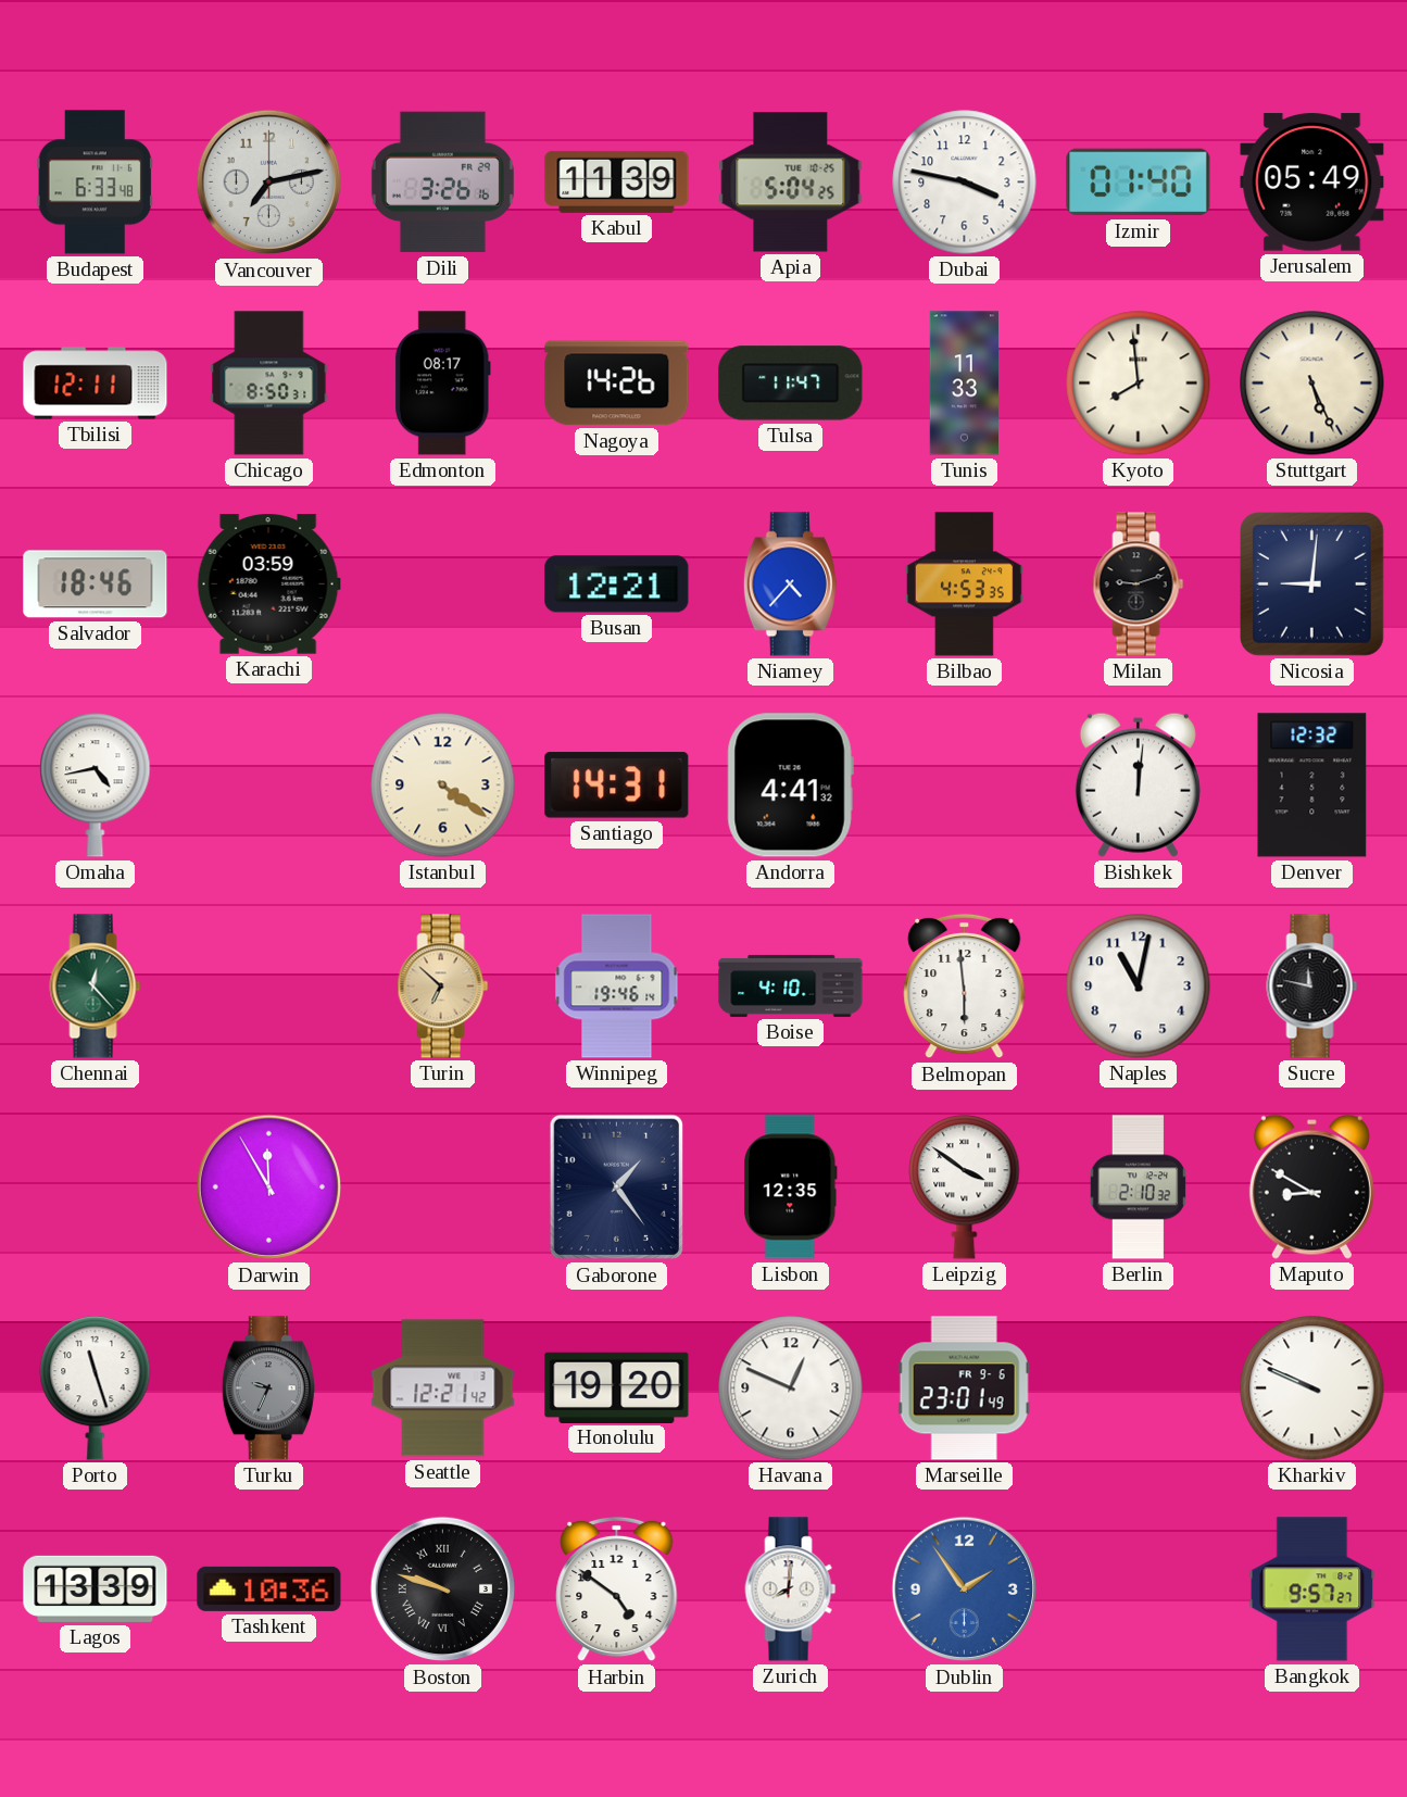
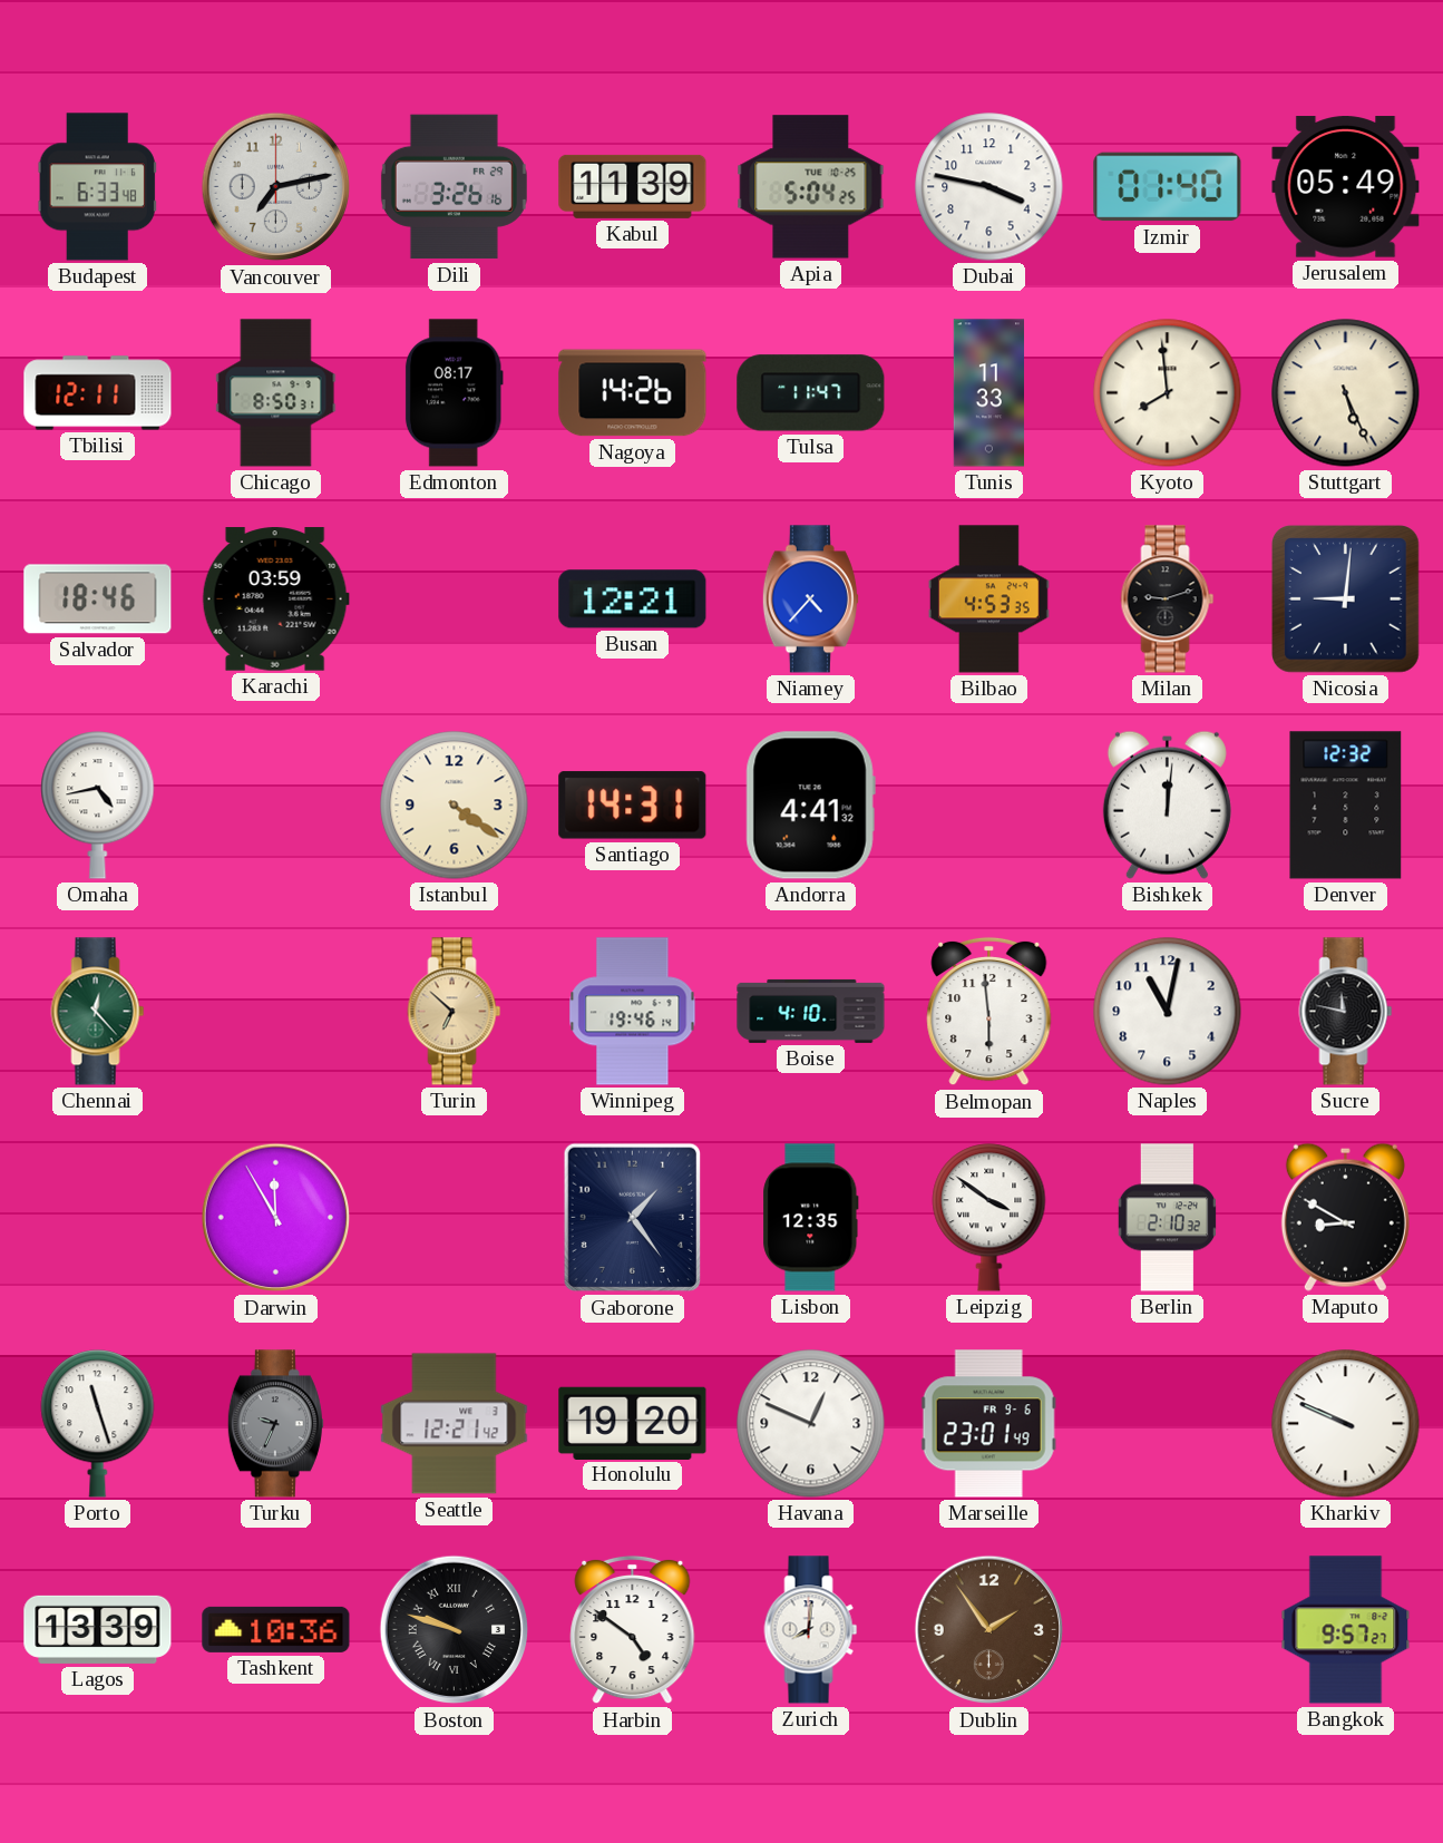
Dublin dial: blue -> brown
